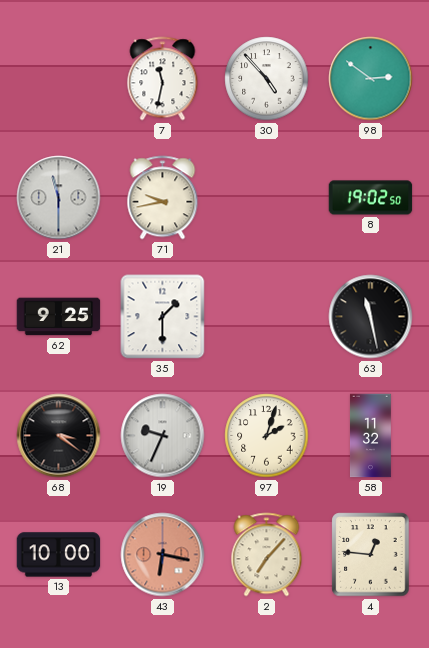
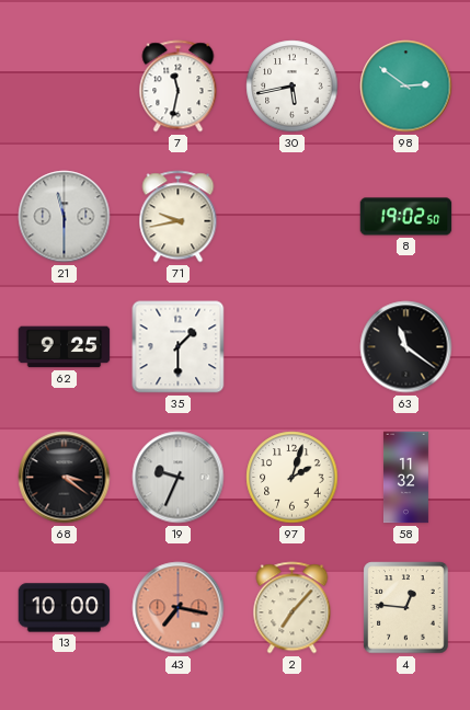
30: 4:53 -> 5:43
63: 11:28 -> 11:21
43: 6:17 -> 7:17
